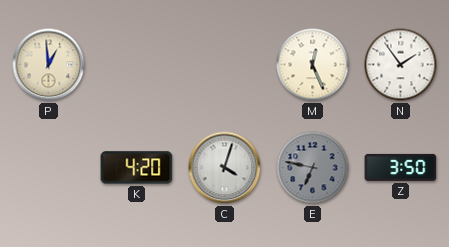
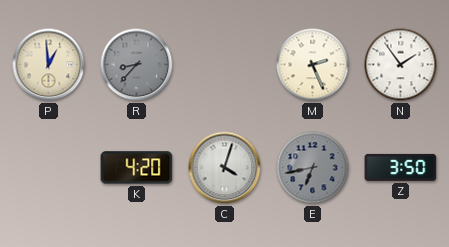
R: none -> 8:37
M: 12:26 -> 2:26
E: 6:47 -> 6:43
